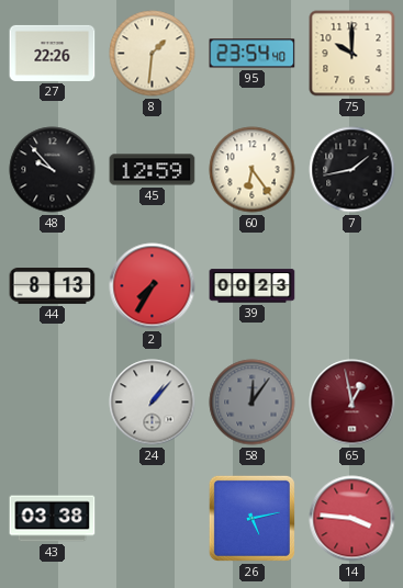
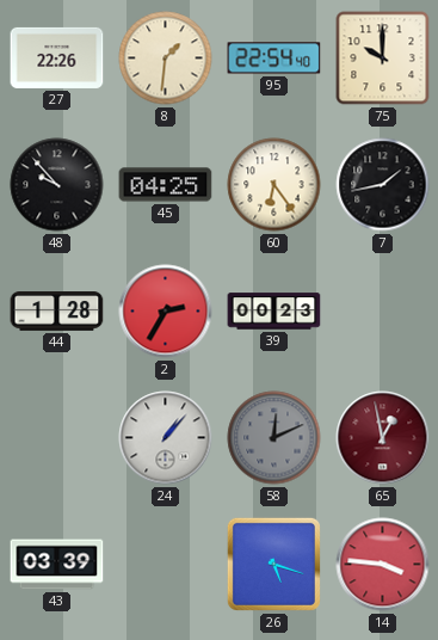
95: 23:54 -> 22:54
45: 12:59 -> 04:25
44: 8:13 -> 1:28
2: 7:35 -> 2:35
58: 12:06 -> 12:11
43: 03:38 -> 03:39
26: 5:13 -> 5:18
